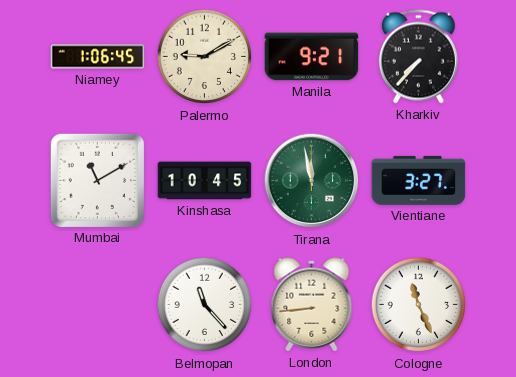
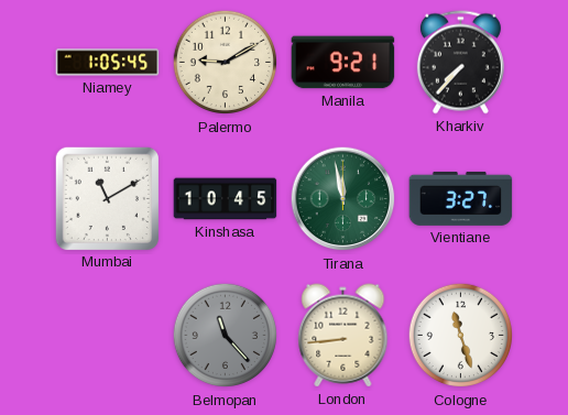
Niamey: 1:06 -> 1:05
Belmopan dial: white -> grey
Cologne: 11:26 -> 11:27
